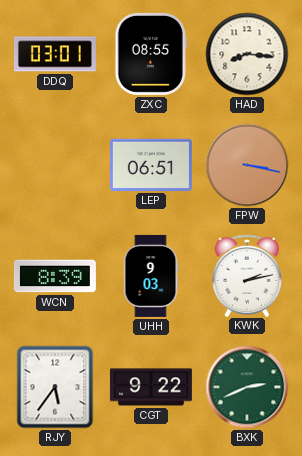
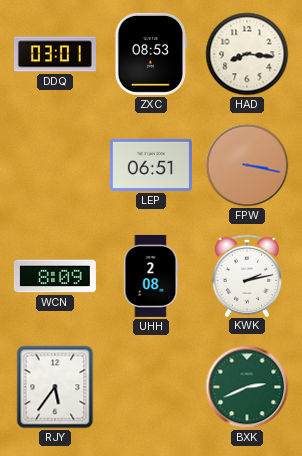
ZXC: 08:55 -> 08:53
WCN: 8:39 -> 8:09
UHH: 9:03 -> 2:08
CGT: 9:22 -> none
